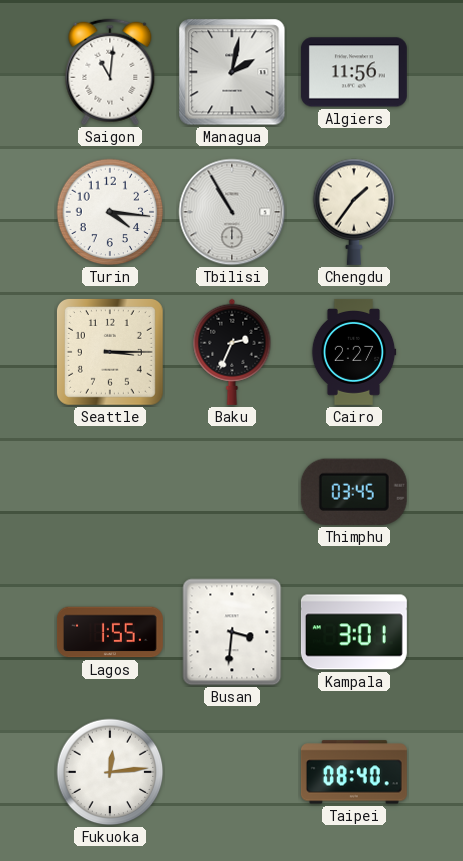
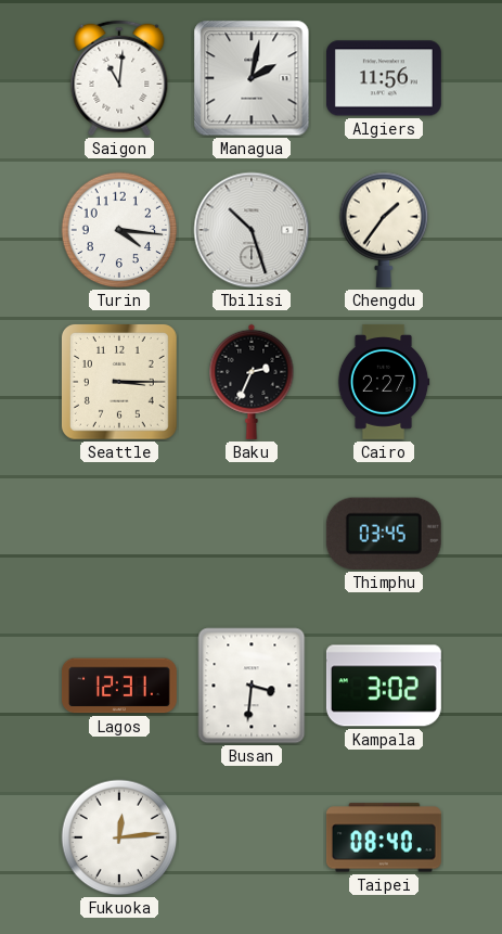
Tbilisi: 10:55 -> 10:27
Lagos: 1:55 -> 12:31
Kampala: 3:01 -> 3:02
